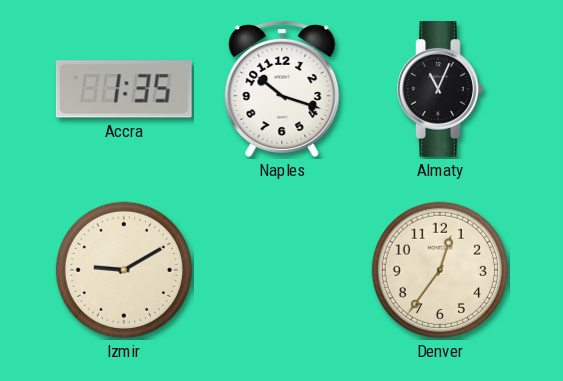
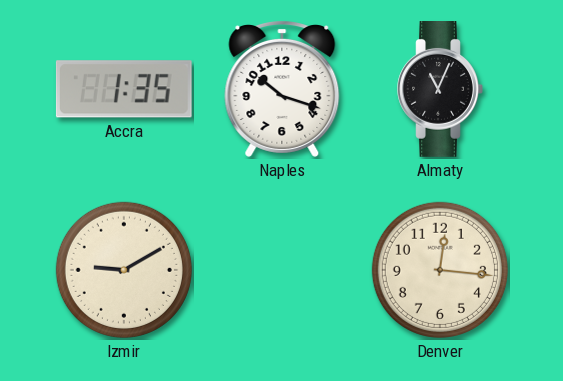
Denver: 12:36 -> 12:16
